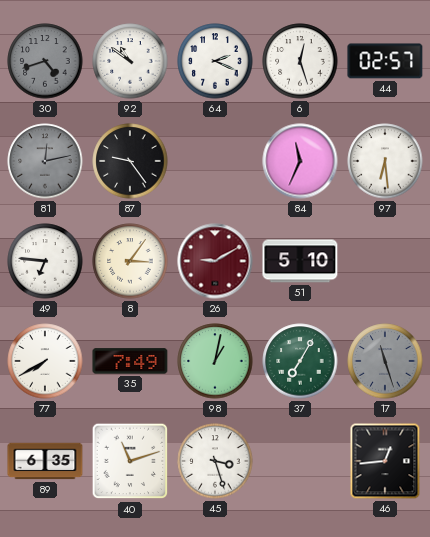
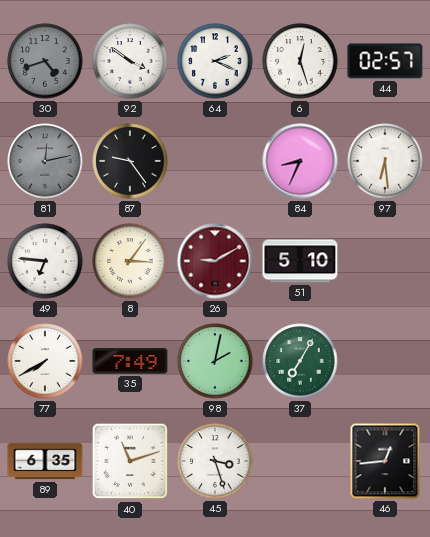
92: 10:51 -> 3:51
84: 11:34 -> 8:34
98: 1:02 -> 2:02
17: 11:27 -> none
